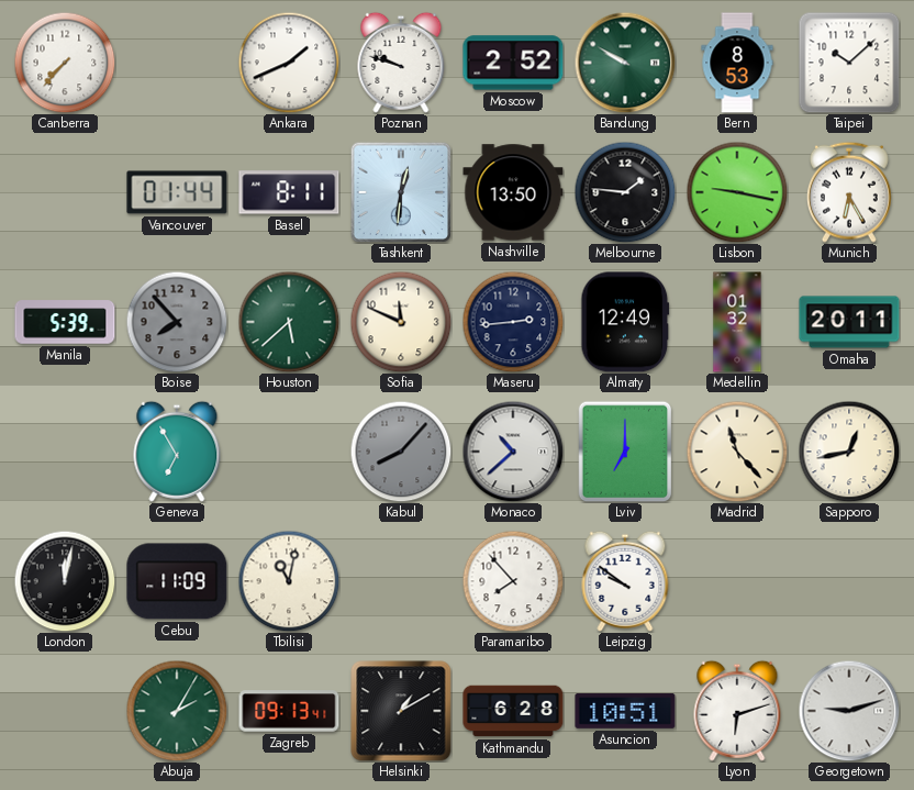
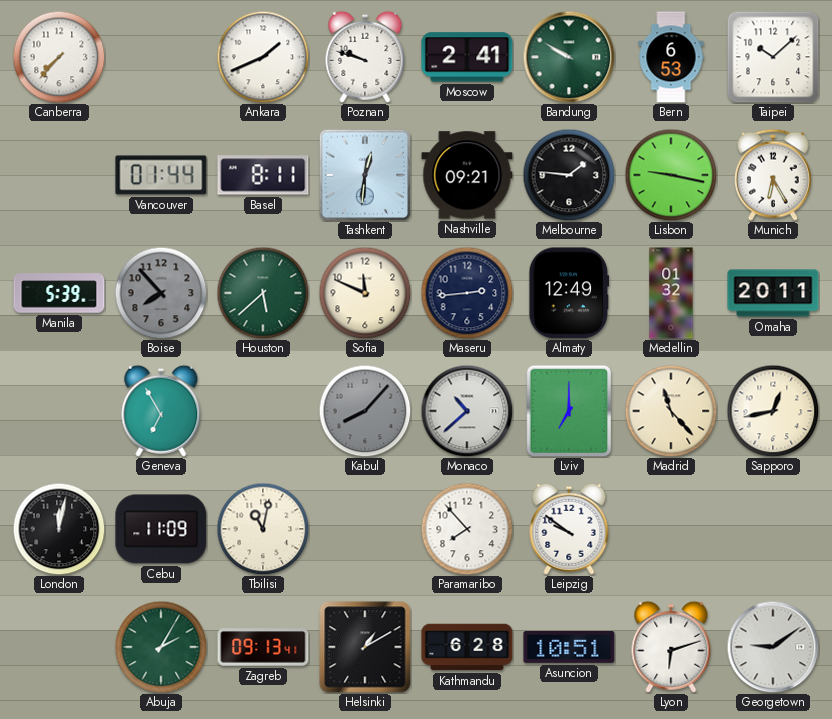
Moscow: 2:52 -> 2:41
Bern: 8:53 -> 6:53
Nashville: 13:50 -> 09:21
Georgetown: 9:12 -> 9:09
